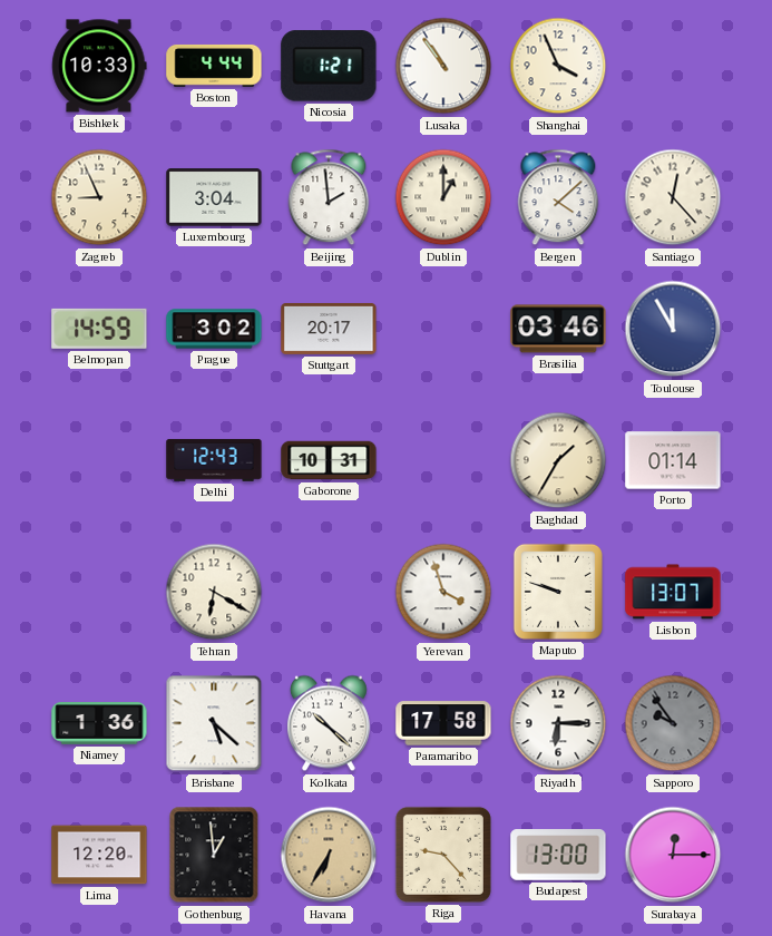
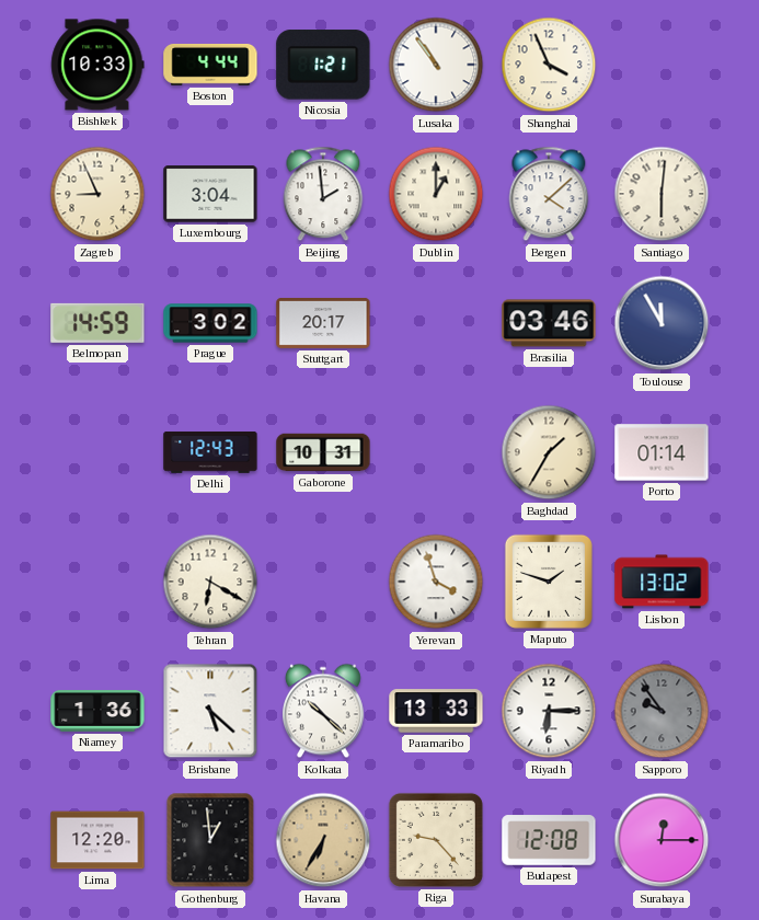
Santiago: 12:23 -> 6:01
Maputo: 9:48 -> 1:48
Lisbon: 13:07 -> 13:02
Paramaribo: 17:58 -> 13:33
Budapest: 13:00 -> 12:08
